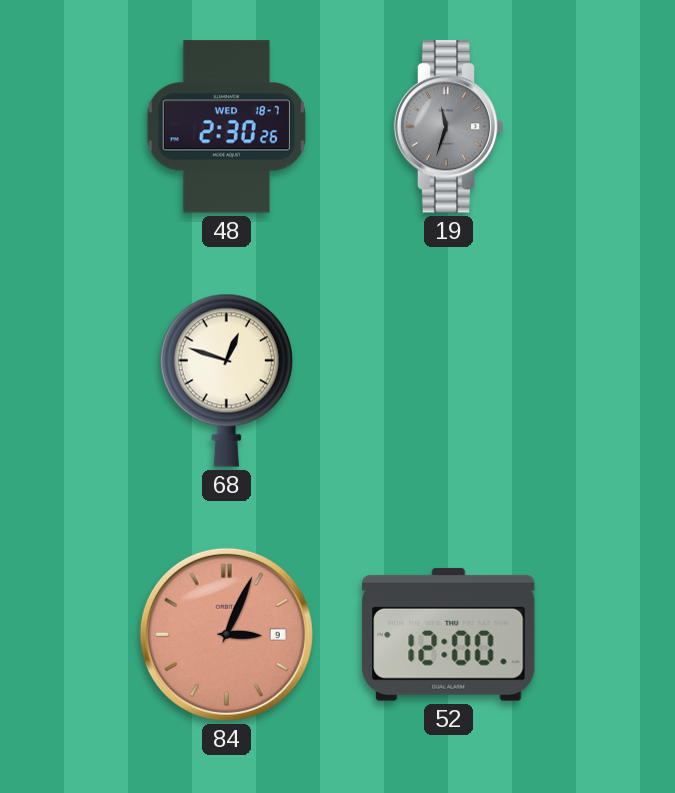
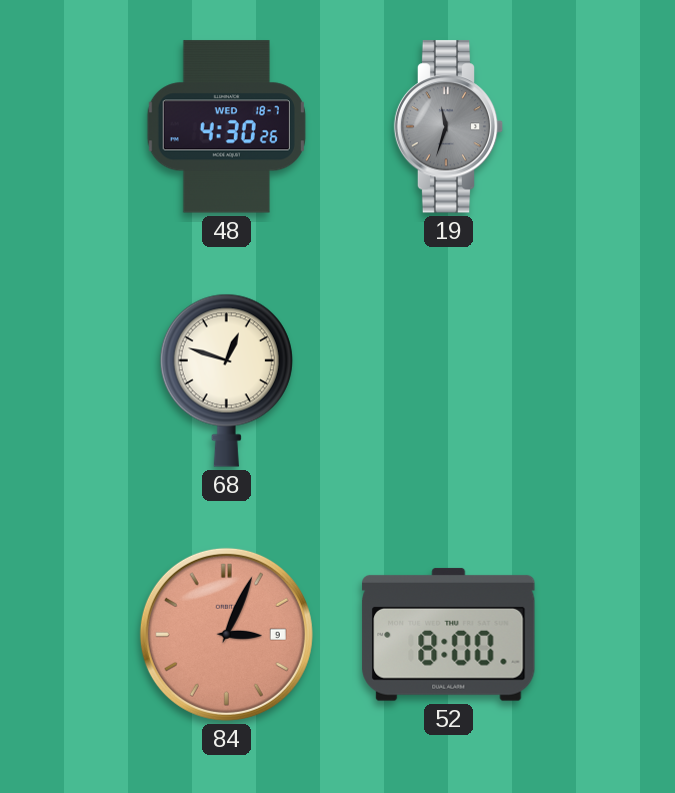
48: 2:30 -> 4:30
52: 12:00 -> 8:00
